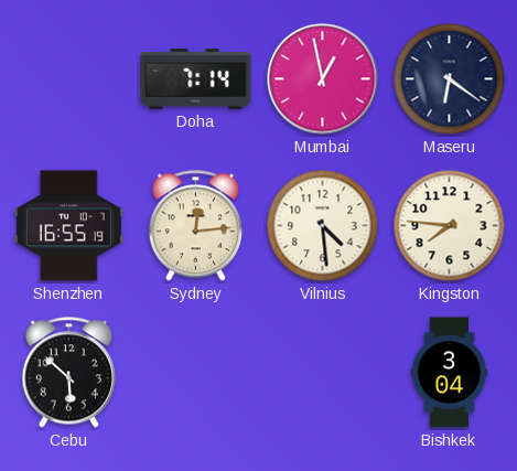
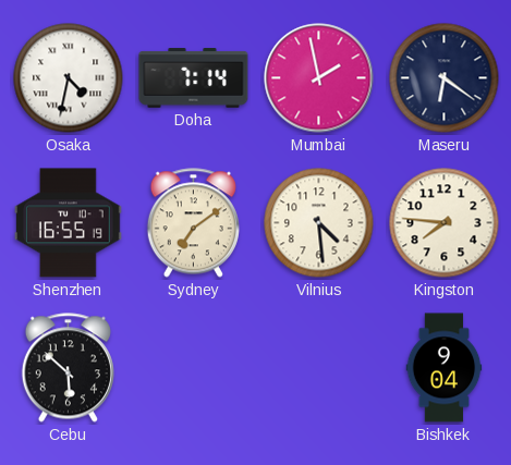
Osaka: none -> 4:32
Mumbai: 12:58 -> 1:58
Sydney: 12:14 -> 7:09
Bishkek: 3:04 -> 9:04
